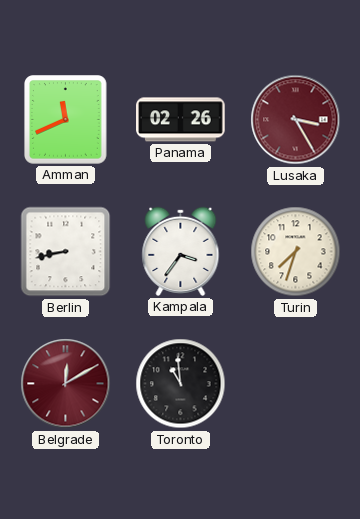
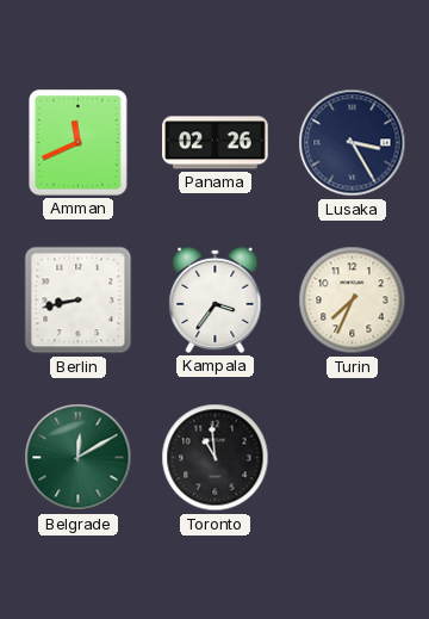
Lusaka dial: burgundy -> navy
Turin: 7:33 -> 7:34
Belgrade dial: burgundy -> green
